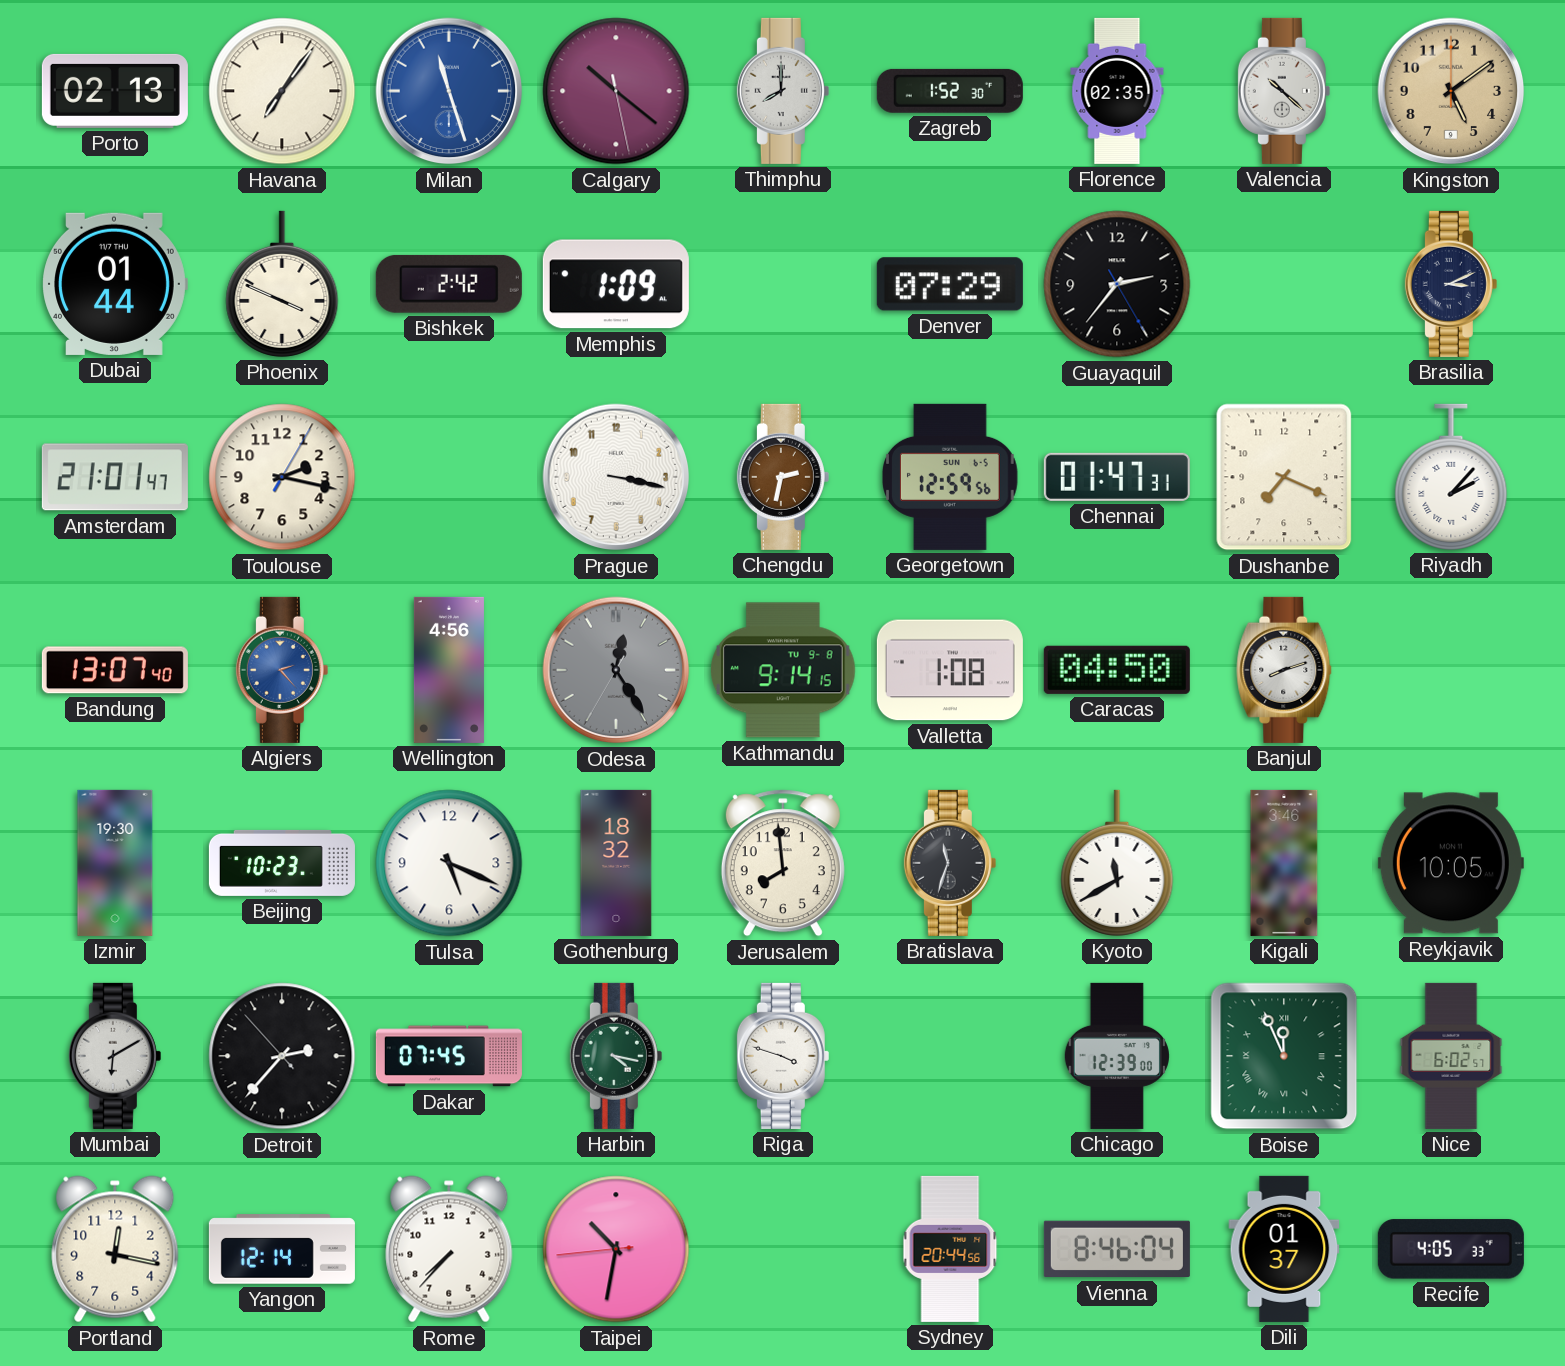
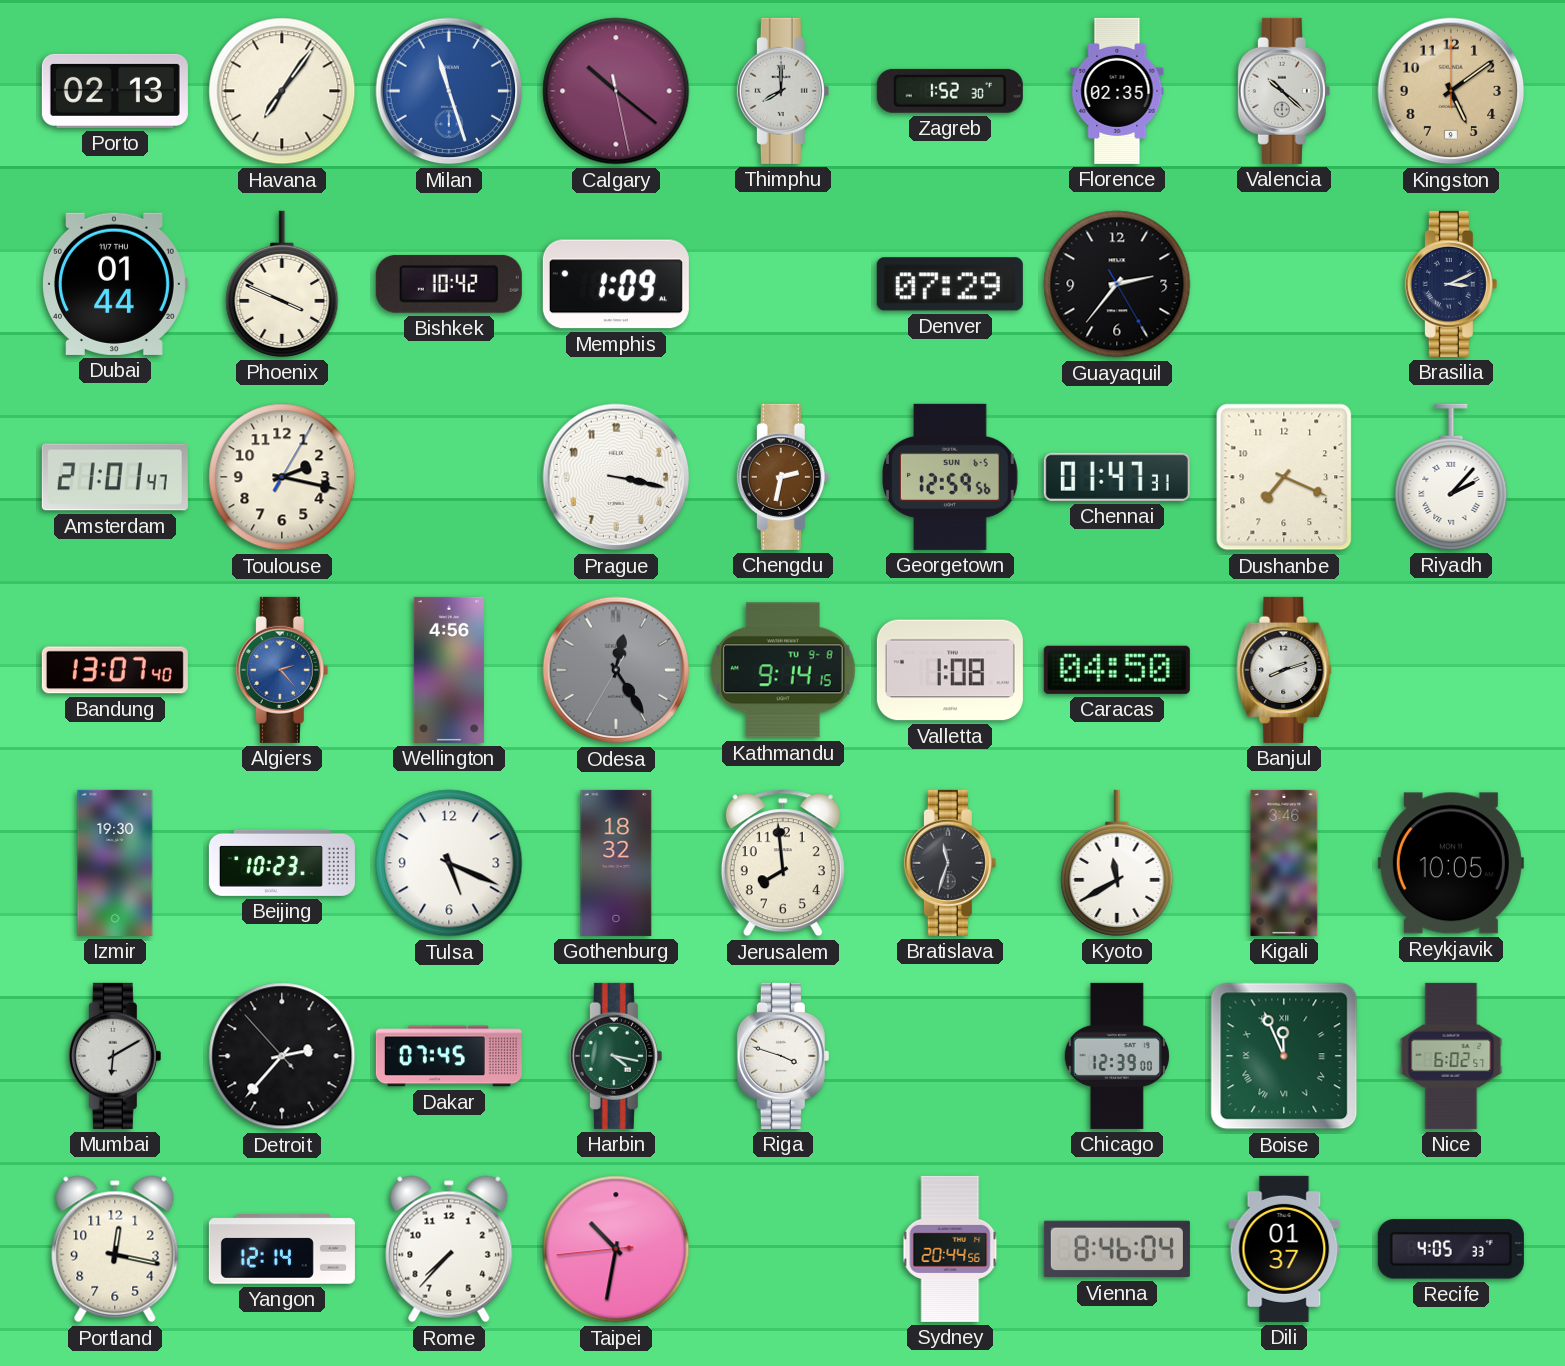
Bishkek: 2:42 -> 10:42
